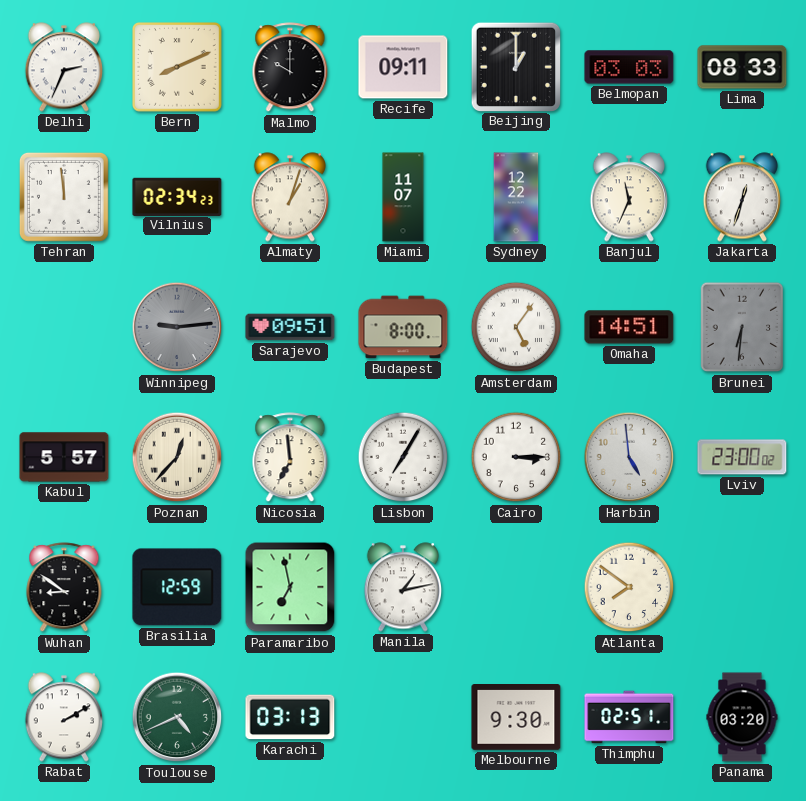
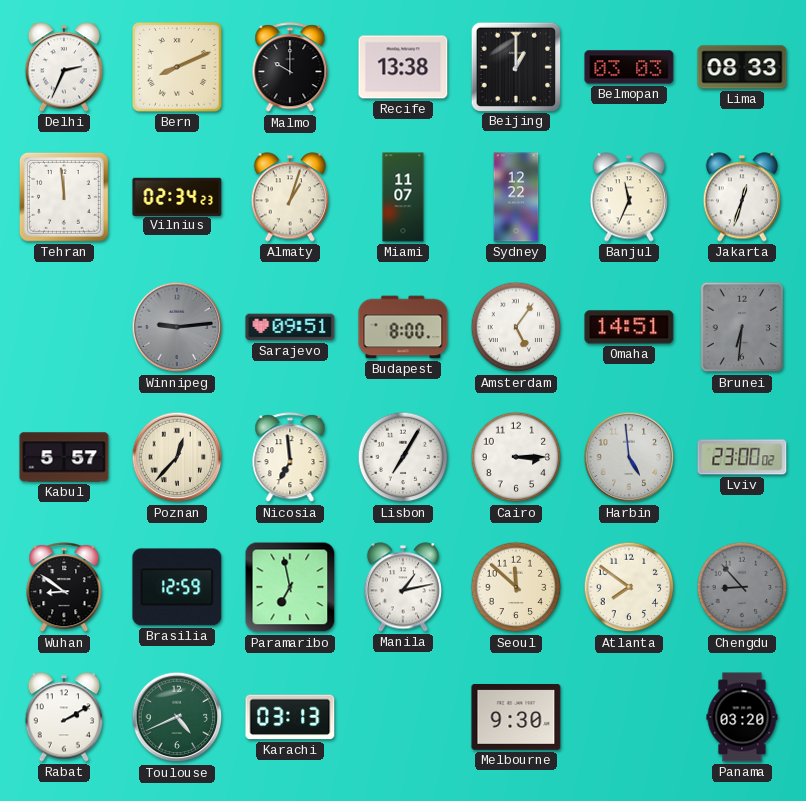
Recife: 09:11 -> 13:38
Seoul: none -> 11:52
Chengdu: none -> 8:53
Thimphu: 02:51 -> none
